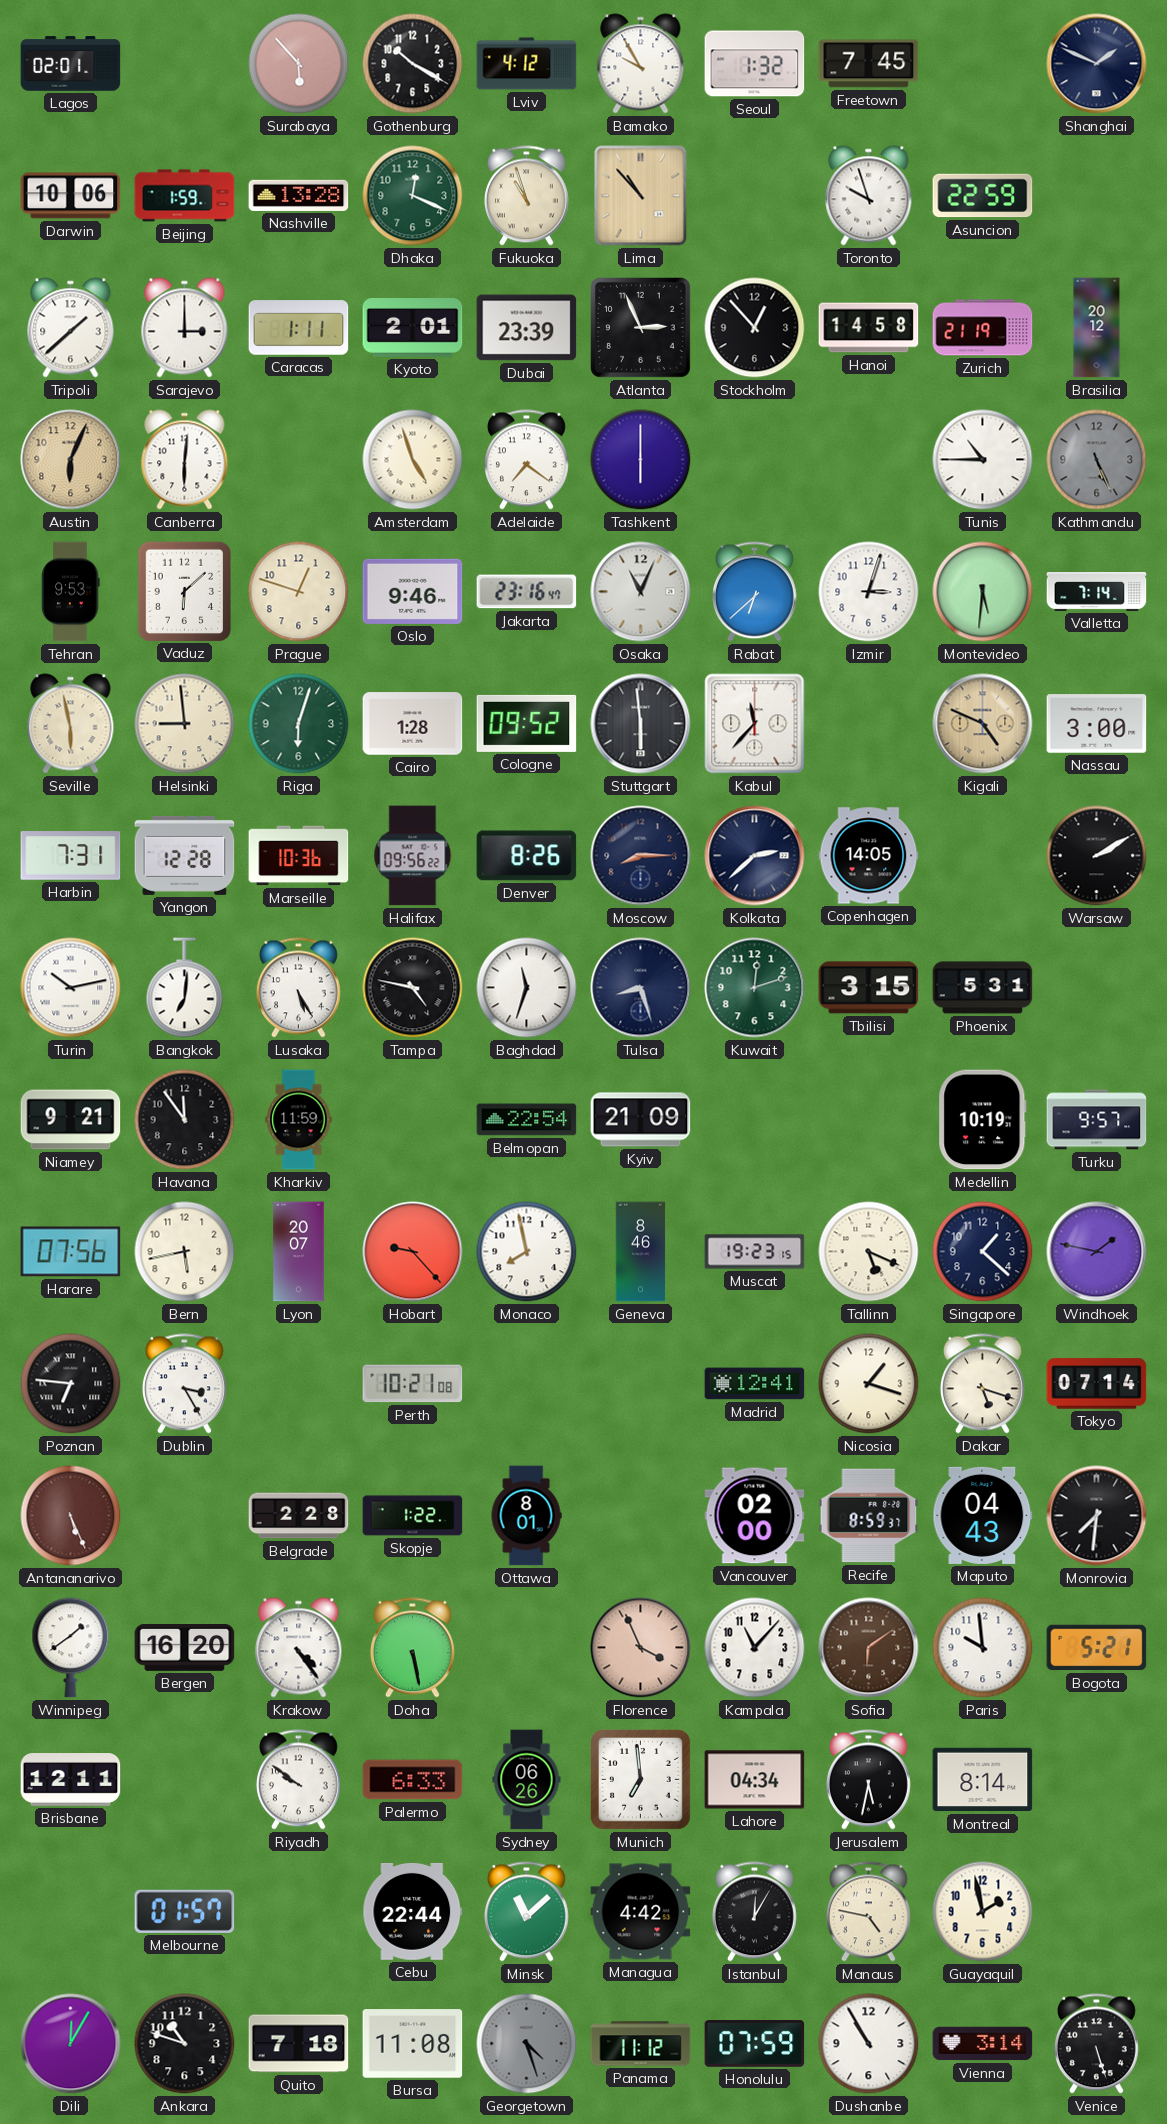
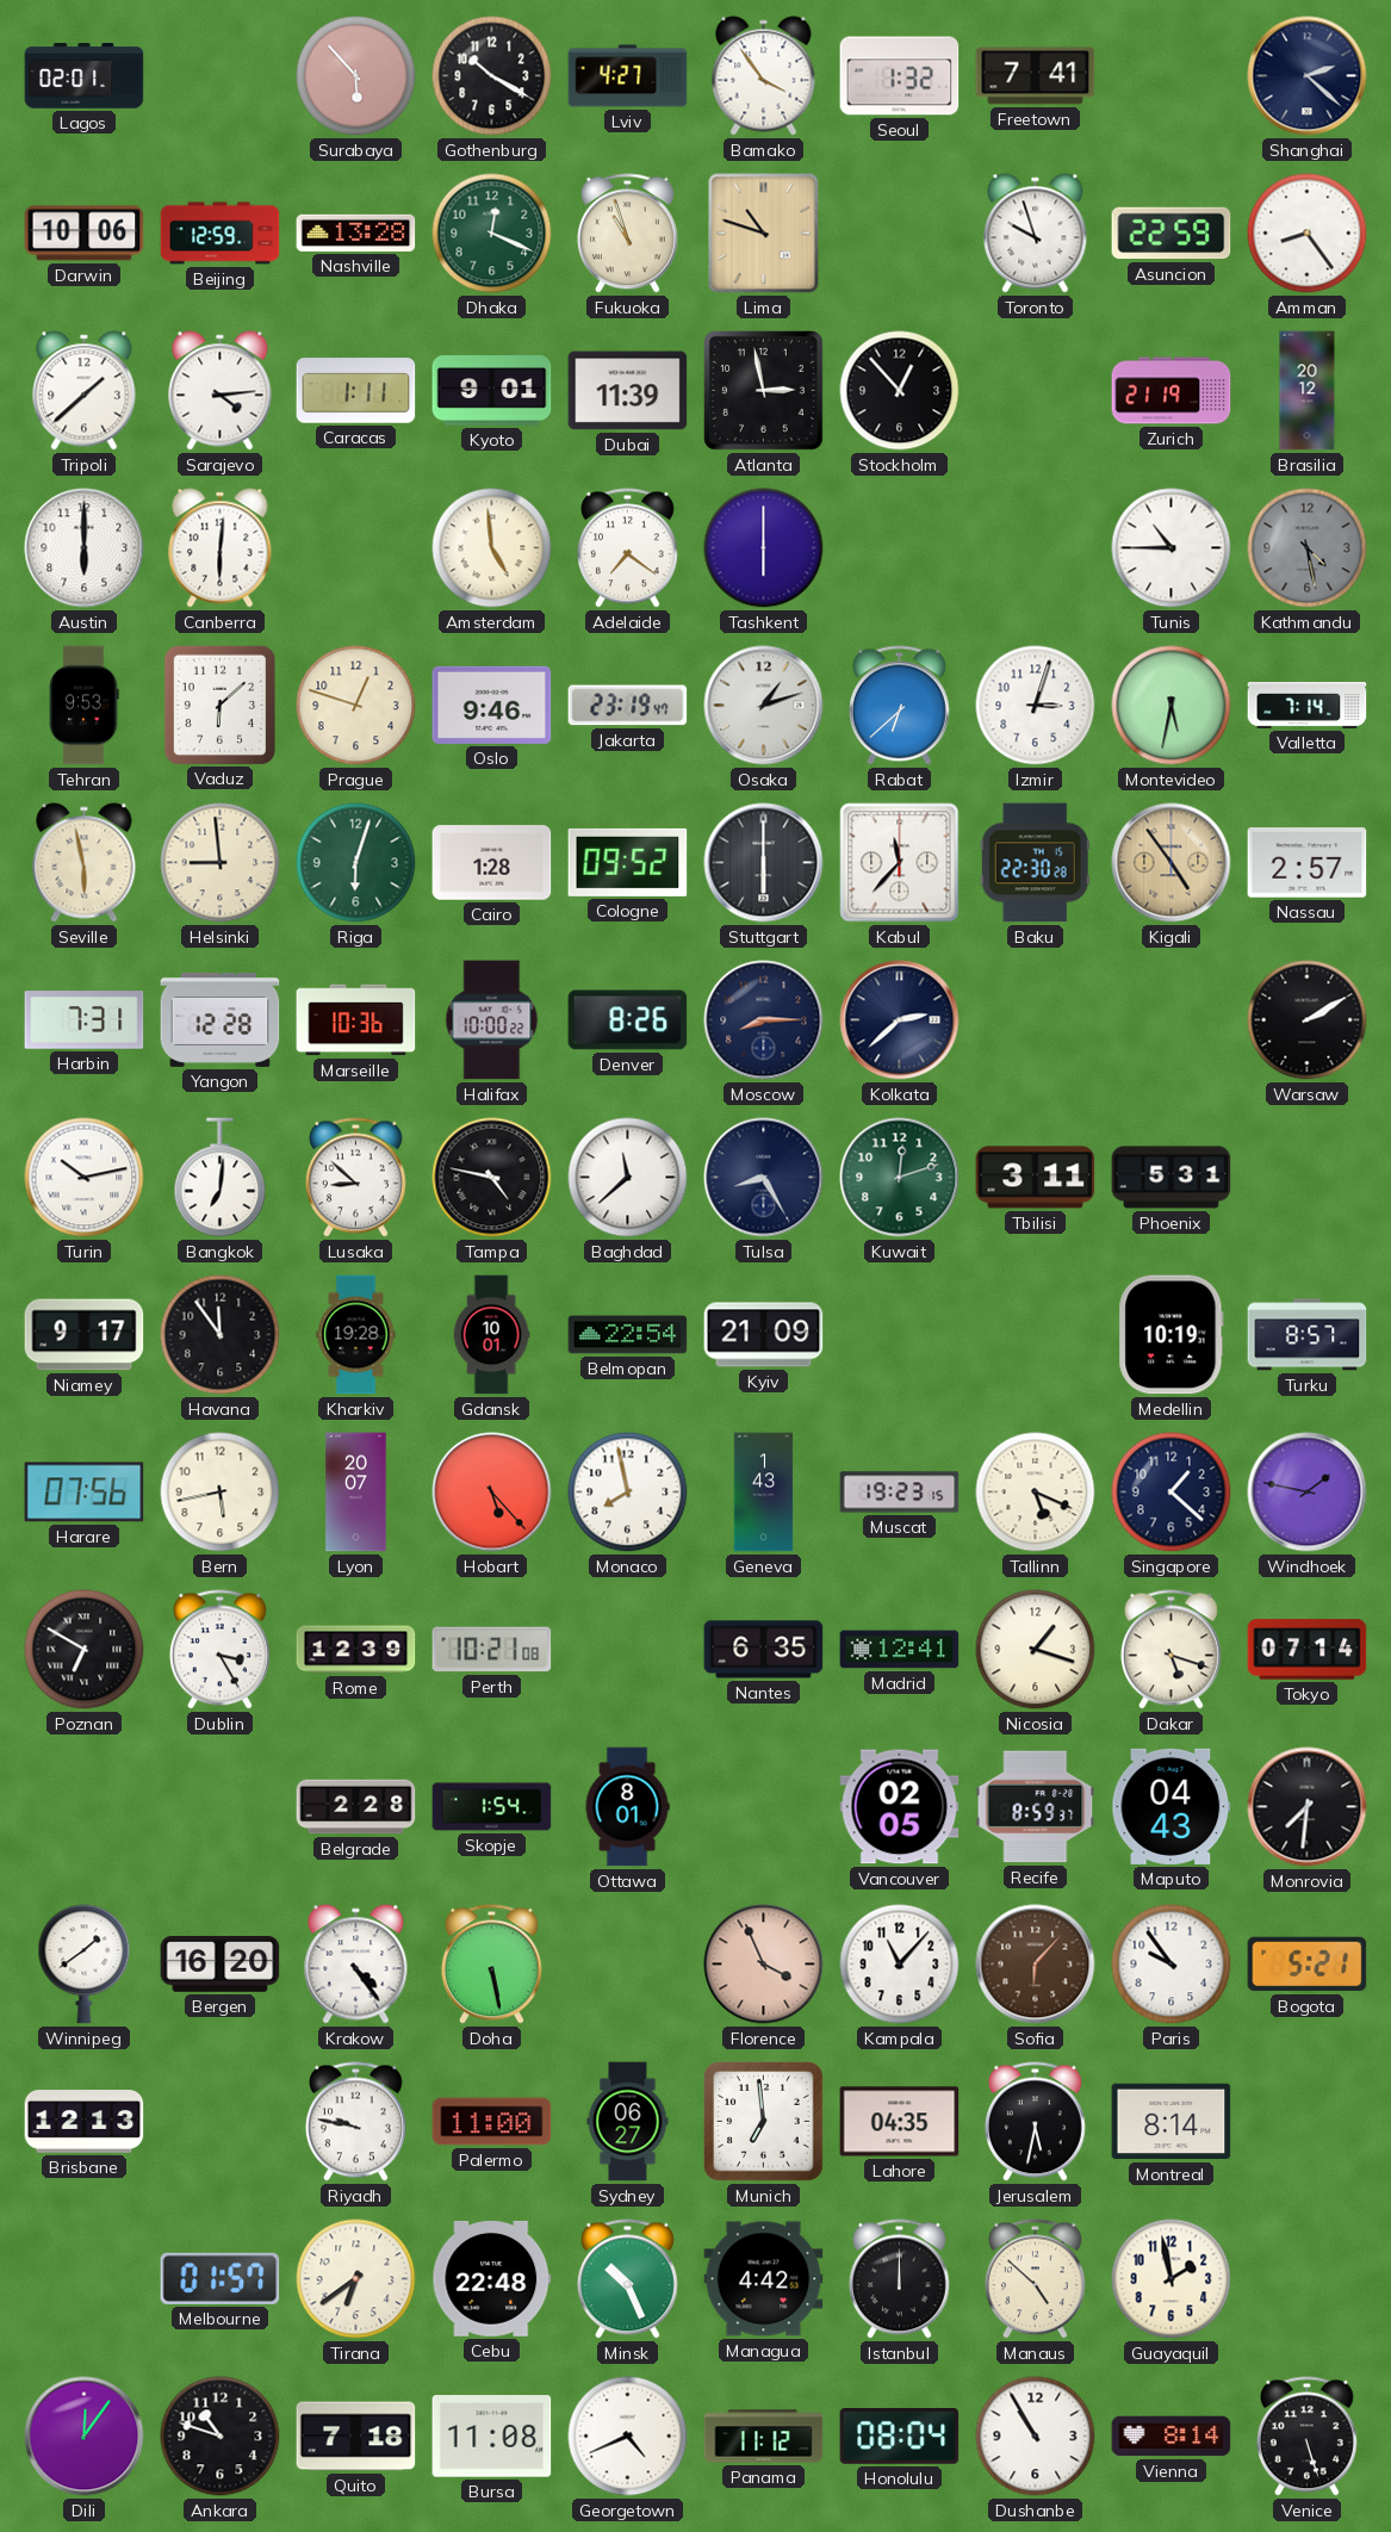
Lviv: 4:12 -> 4:27
Bamako: 9:55 -> 3:54
Freetown: 7:45 -> 7:41
Shanghai: 1:49 -> 2:22
Beijing: 1:59 -> 12:59
Lima: 10:53 -> 10:48
Amman: none -> 8:24
Sarajevo: 3:00 -> 4:14
Kyoto: 2:01 -> 9:01
Dubai: 23:39 -> 11:39
Atlanta: 2:56 -> 2:58
Hanoi: 14:58 -> none
Austin: 6:04 -> 6:00
Austin dial: champagne -> white
Amsterdam: 4:57 -> 4:59
Kathmandu: 5:26 -> 4:28
Jakarta: 23:16 -> 23:19
Osaka: 11:04 -> 1:12
Montevideo: 5:31 -> 5:32
Stuttgart: 5:59 -> 6:00
Baku: none -> 22:30
Kigali: 4:49 -> 4:54
Nassau: 3:00 -> 2:57
Halifax: 09:56 -> 10:00
Copenhagen: 14:05 -> none
Lusaka: 5:25 -> 8:52
Baghdad: 11:33 -> 11:38
Tulsa: 8:27 -> 8:25
Tbilisi: 3:15 -> 3:11
Niamey: 9:21 -> 9:17
Kharkiv: 11:59 -> 19:28
Gdansk: none -> 10:01
Turku: 9:57 -> 8:57
Hobart: 9:23 -> 5:23
Geneva: 8:46 -> 1:43
Poznan: 6:46 -> 6:50
Rome: none -> 12:39
Nantes: none -> 6:35
Antananarivo: 5:26 -> none
Skopje: 1:22 -> 1:54
Vancouver: 02:00 -> 02:05
Sofia: 6:09 -> 6:07
Paris: 9:59 -> 9:54
Brisbane: 12:11 -> 12:13
Riyadh: 9:51 -> 9:47
Palermo: 6:33 -> 11:00
Sydney: 06:26 -> 06:27
Lahore: 04:34 -> 04:35
Tirana: none -> 6:39
Cebu: 22:44 -> 22:48
Minsk: 11:08 -> 10:26
Istanbul: 12:05 -> 12:00
Manaus: 4:47 -> 4:52
Dili: 12:05 -> 12:06
Georgetown: 4:27 -> 4:41
Georgetown dial: grey -> white
Honolulu: 07:59 -> 08:04
Vienna: 3:14 -> 8:14
